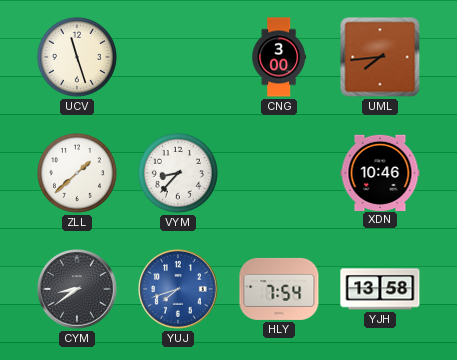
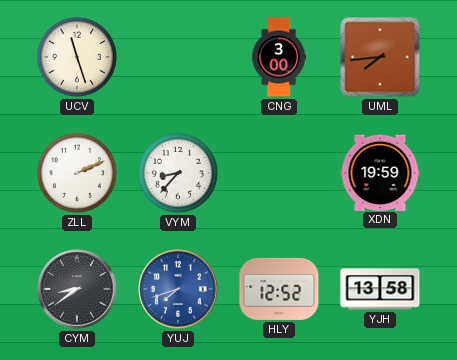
ZLL: 1:38 -> 2:11
XDN: 10:46 -> 19:59
HLY: 7:54 -> 12:52
